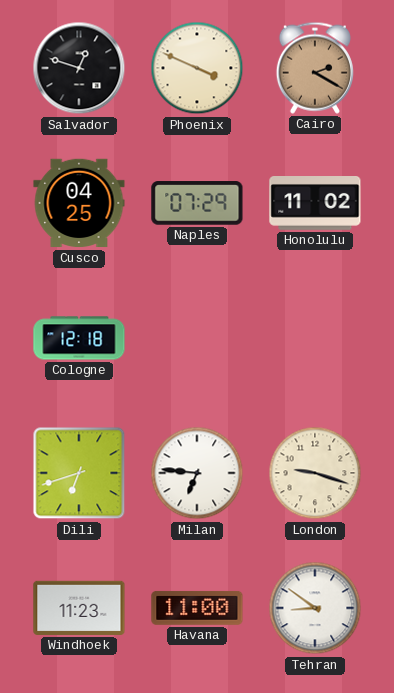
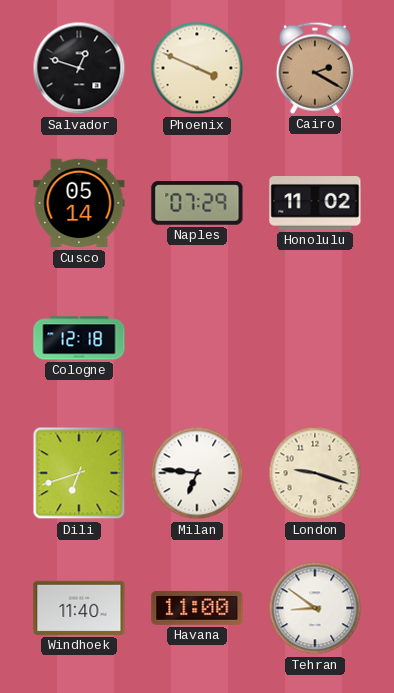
Cusco: 04:25 -> 05:14
Windhoek: 11:23 -> 11:40
